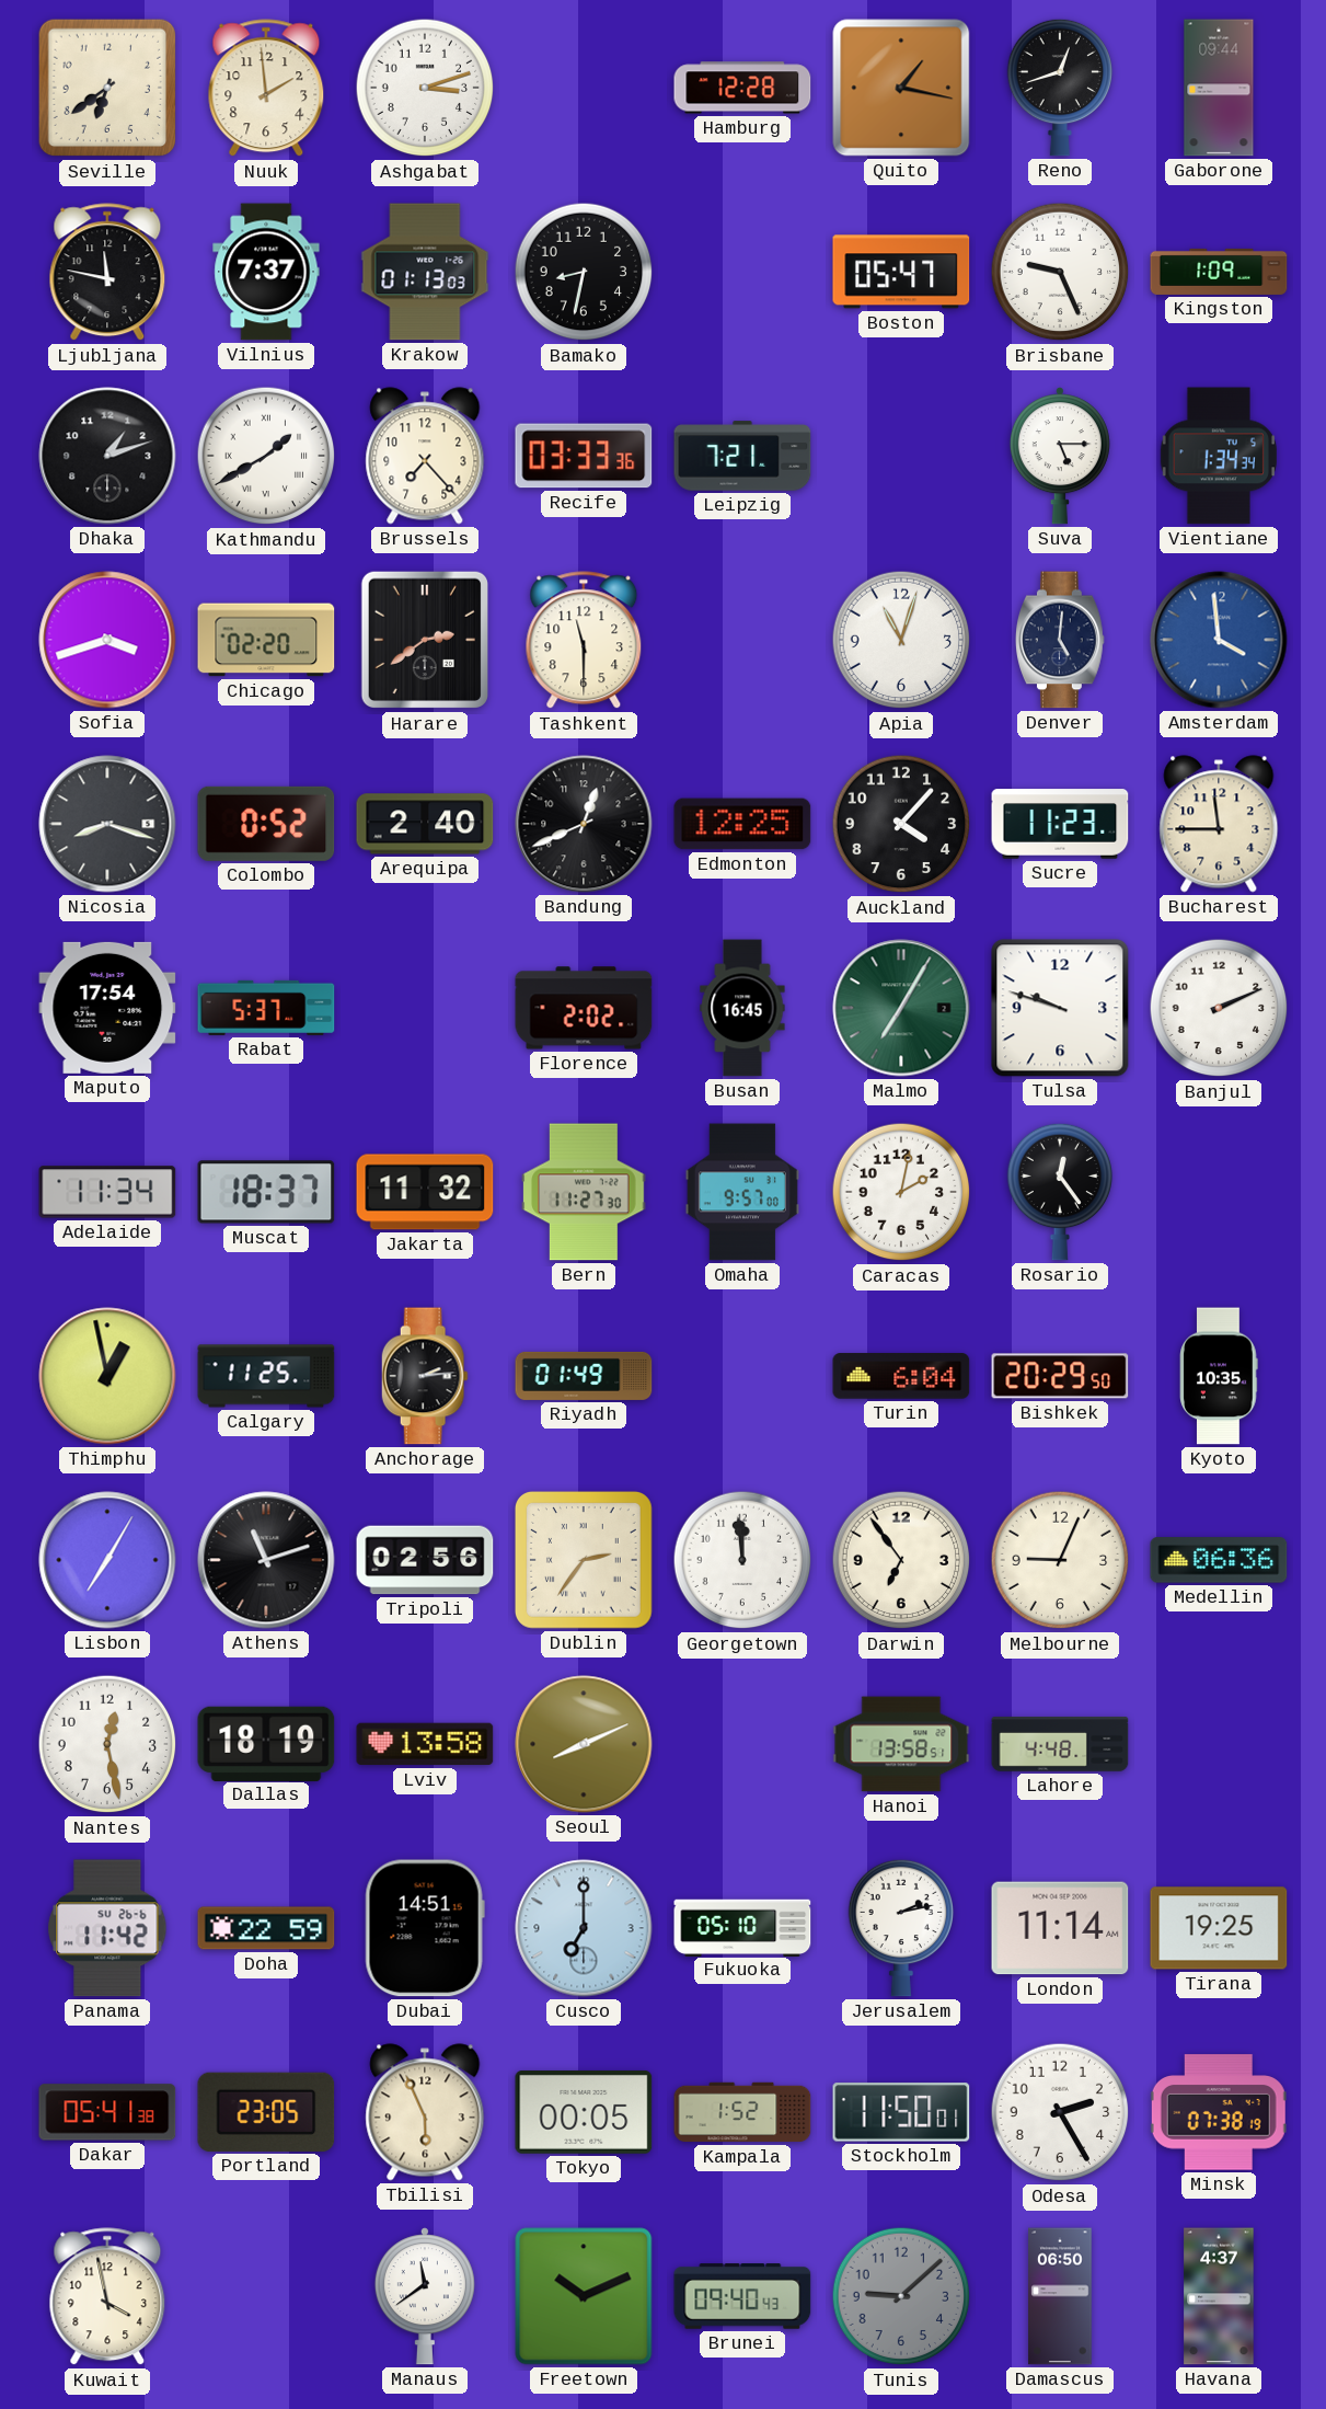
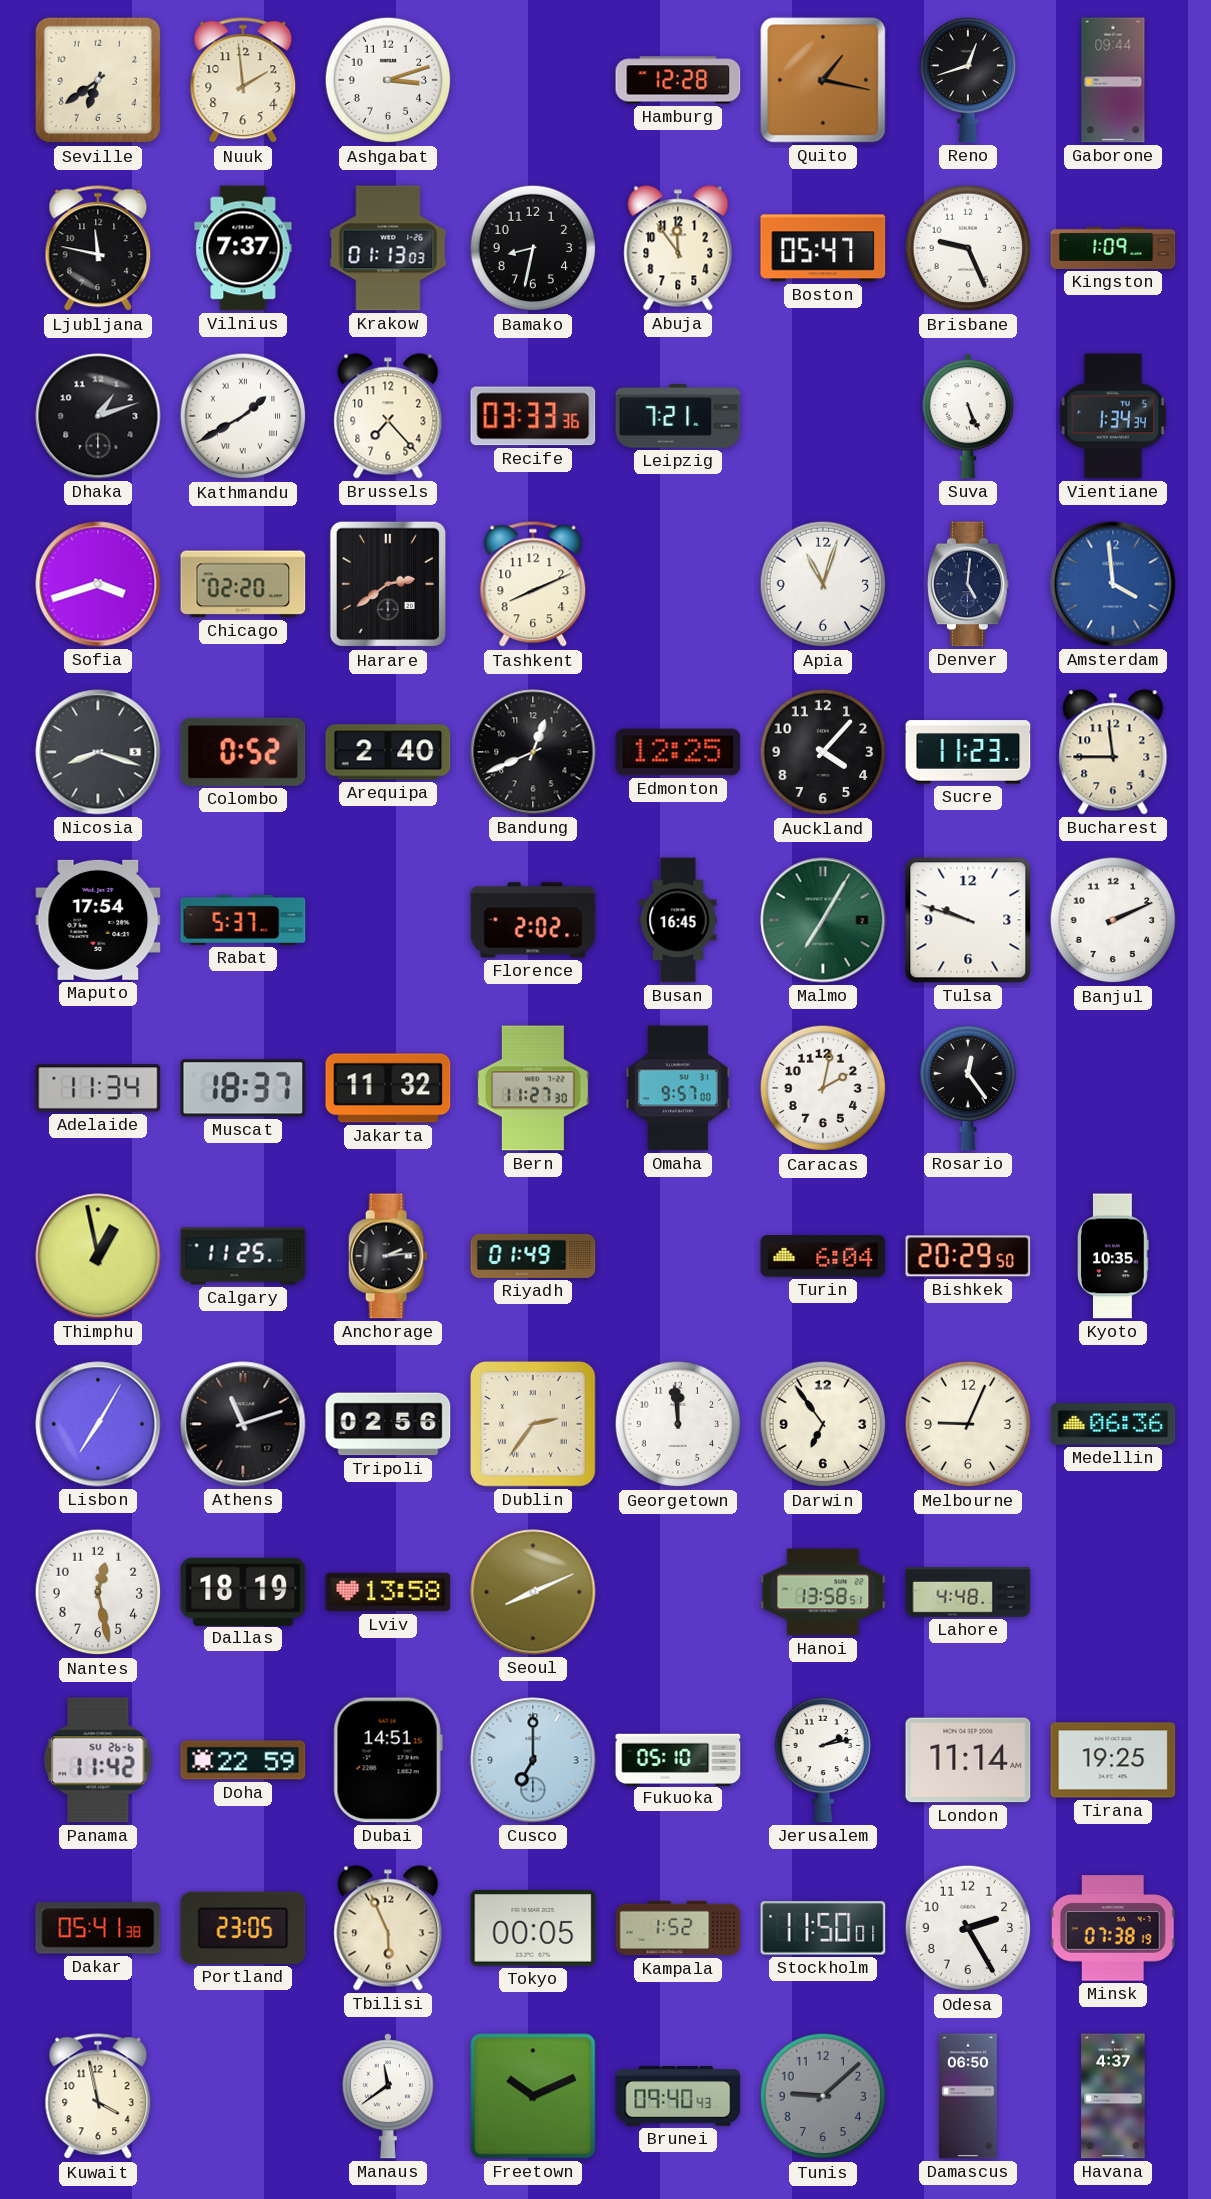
Abuja: none -> 11:54
Suva: 5:15 -> 5:26
Tashkent: 11:30 -> 8:11
